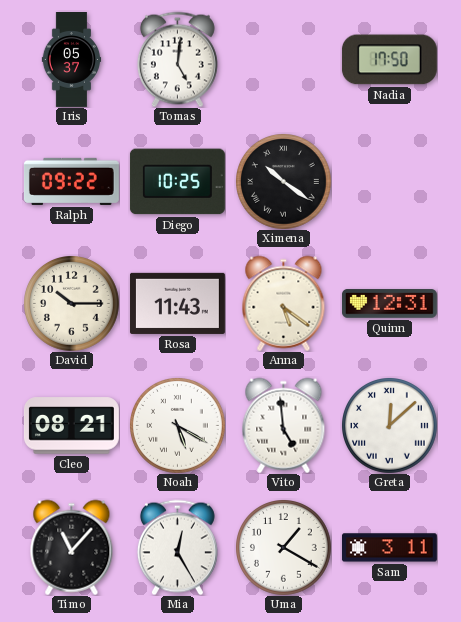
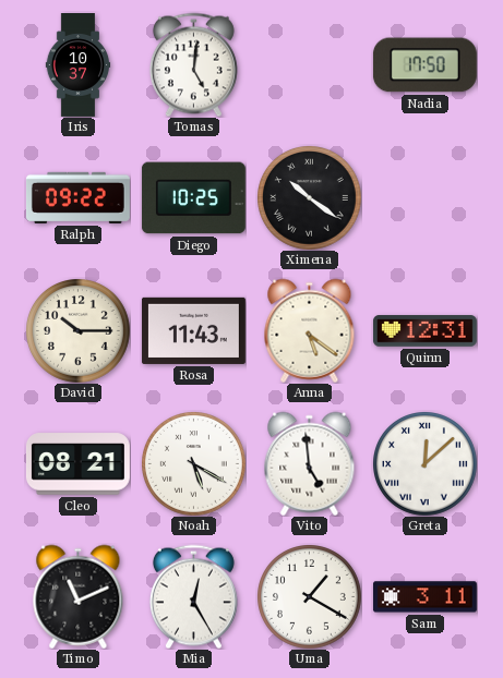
Iris: 05:37 -> 10:37
Timo: 11:07 -> 11:11
